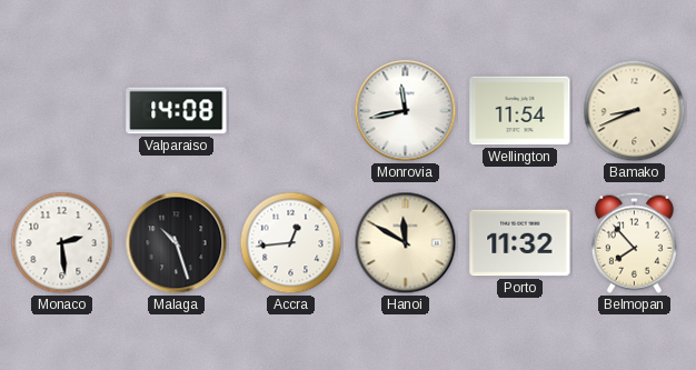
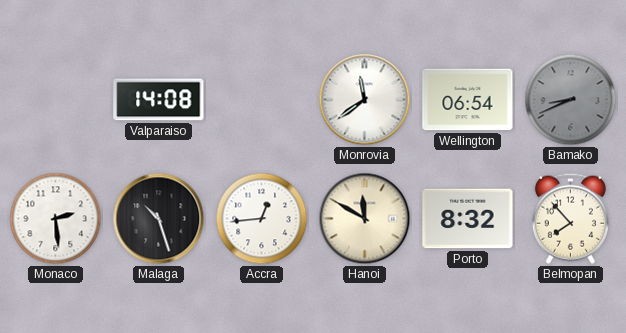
Monrovia: 11:43 -> 11:39
Wellington: 11:54 -> 06:54
Bamako dial: cream -> grey
Porto: 11:32 -> 8:32
